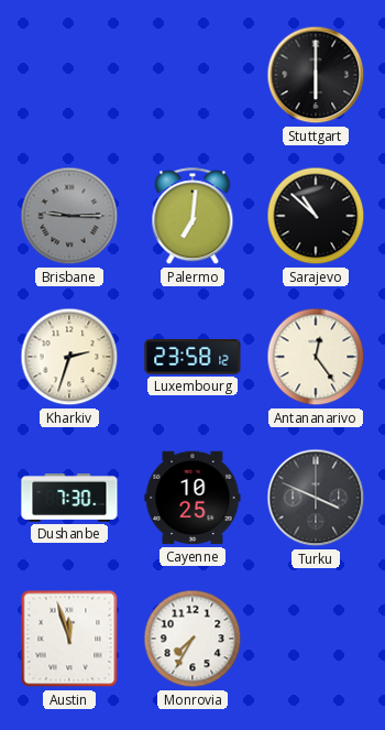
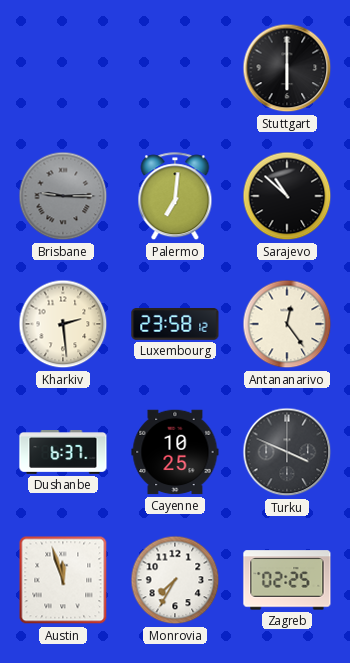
Kharkiv: 2:33 -> 2:29
Dushanbe: 7:30 -> 6:37
Zagreb: none -> 02:25
